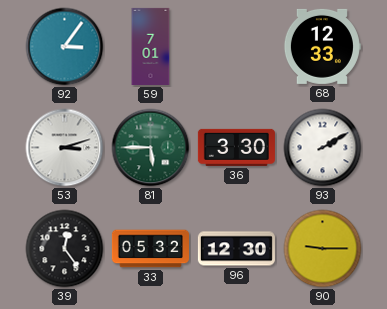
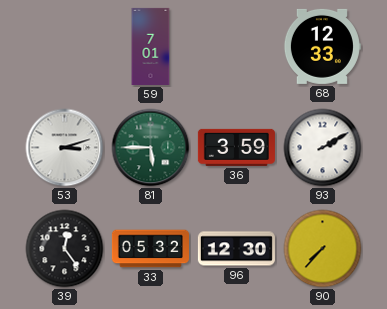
92: 3:06 -> none
36: 3:30 -> 3:59
90: 9:15 -> 7:37
